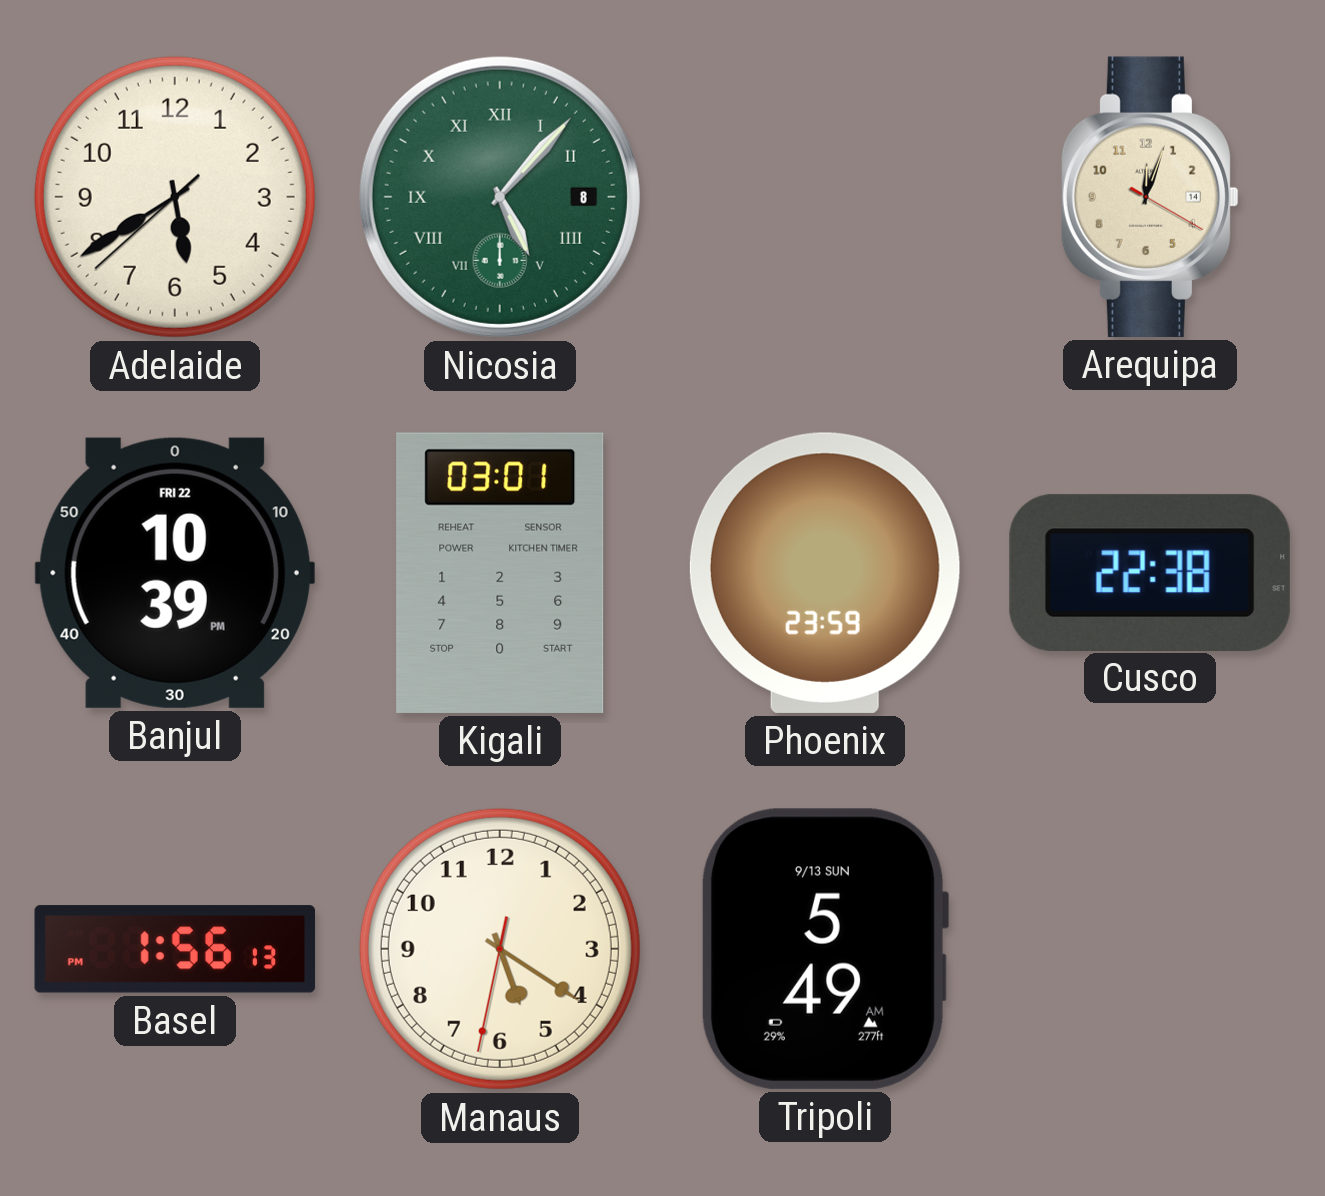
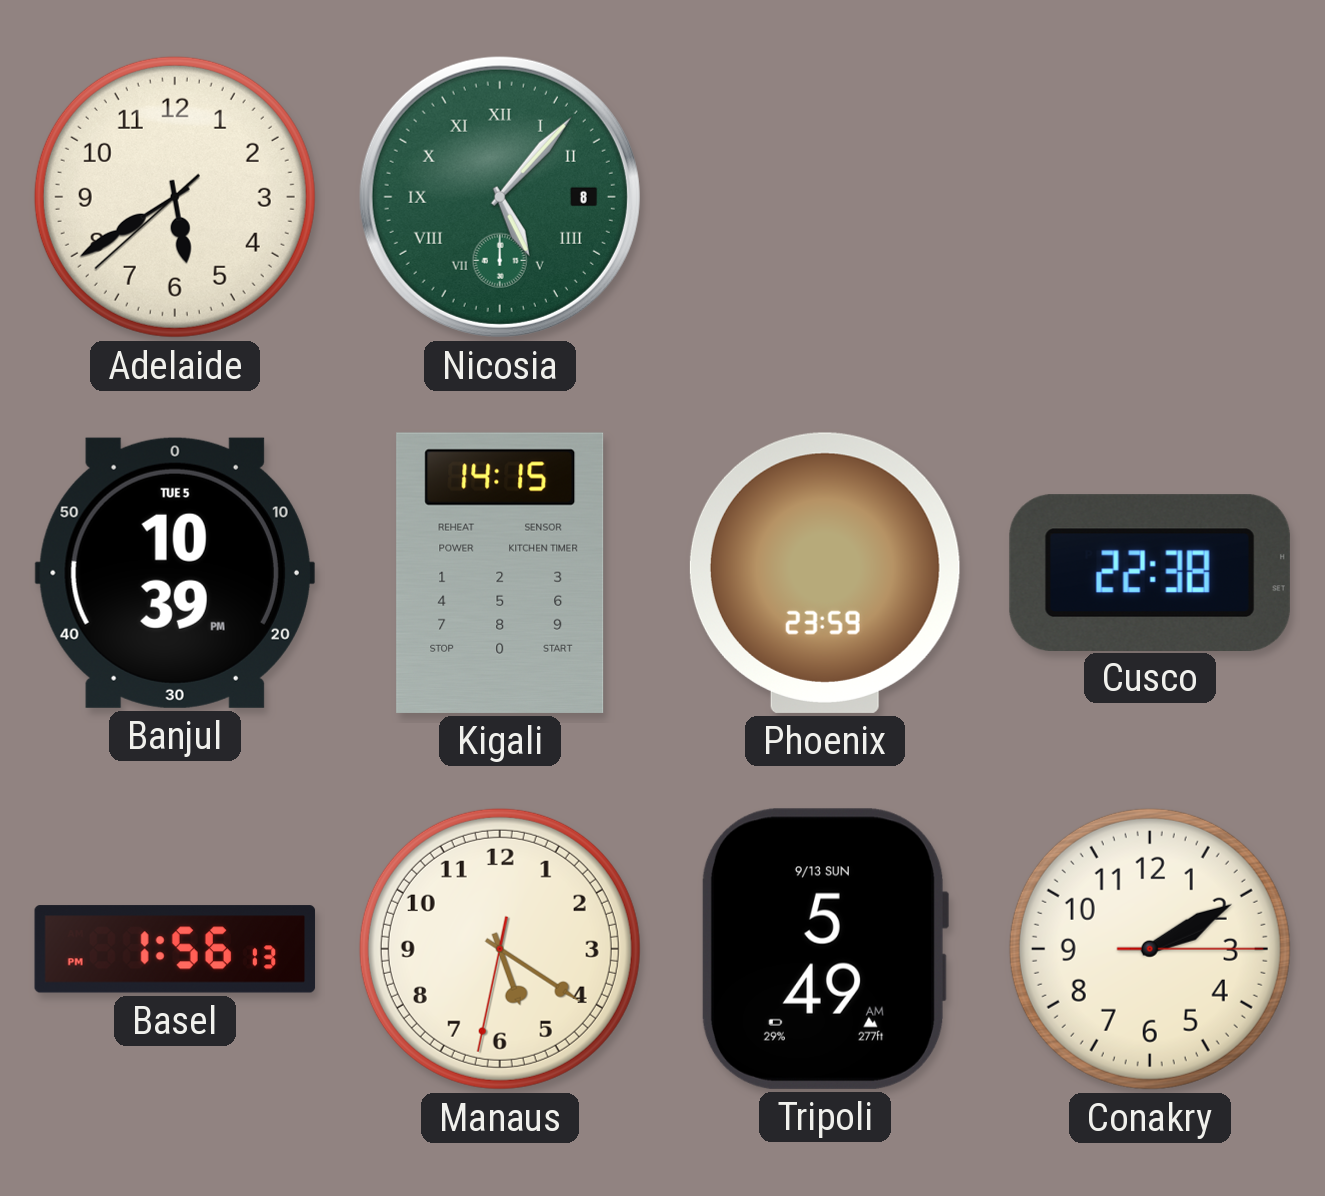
Arequipa: 12:03 -> none
Banjul date: FRI 22 -> TUE 5
Kigali: 03:01 -> 14:15
Conakry: none -> 2:10
